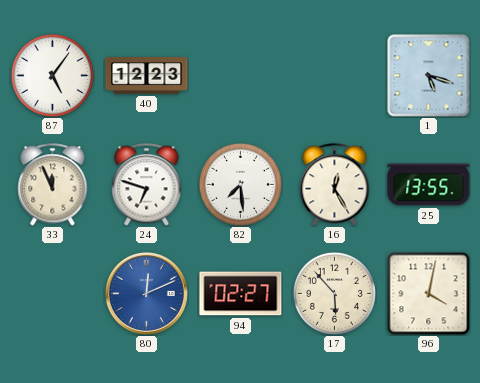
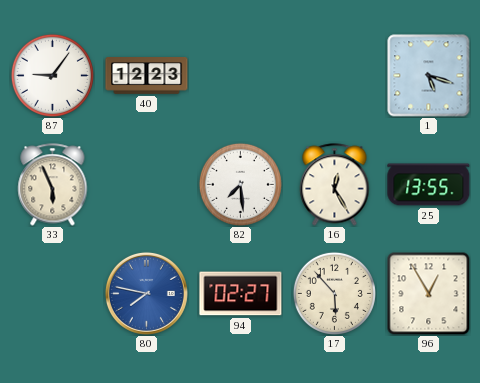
87: 5:06 -> 9:06
33: 11:56 -> 5:56
24: 6:48 -> none
80: 12:11 -> 7:47
96: 4:02 -> 12:55
